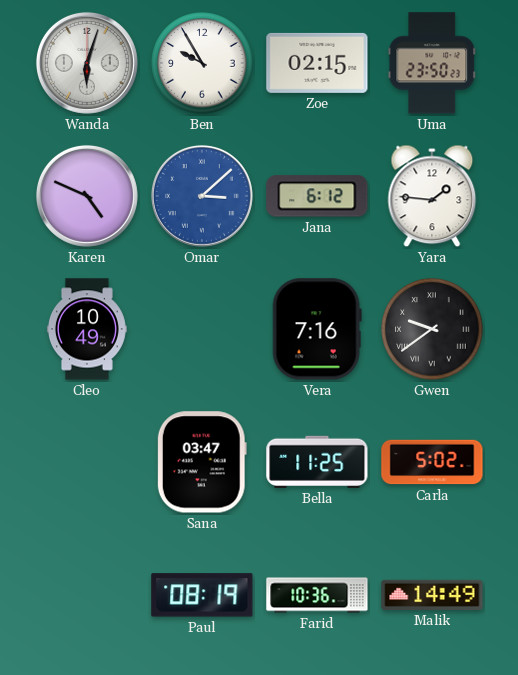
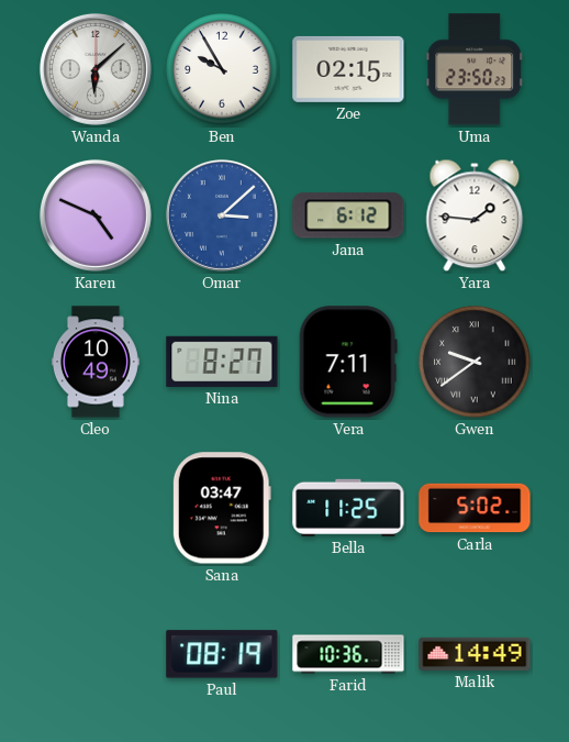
Wanda: 6:03 -> 6:08
Nina: none -> 8:27
Vera: 7:16 -> 7:11
